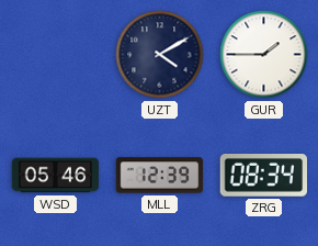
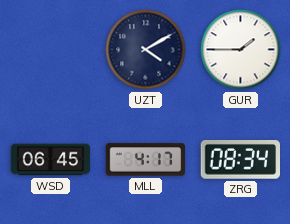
WSD: 05:46 -> 06:45
MLL: 12:39 -> 4:17
